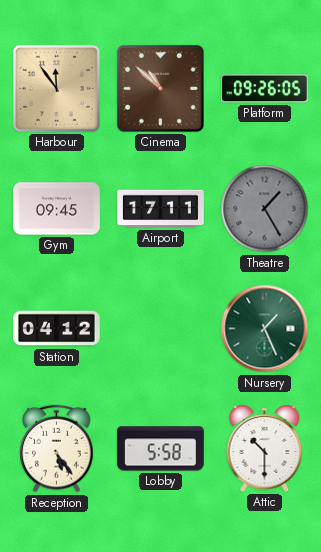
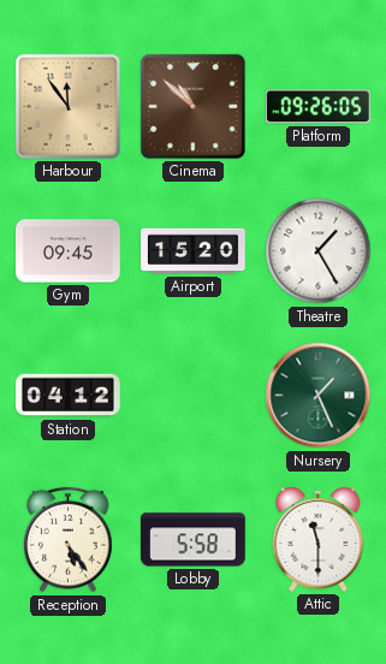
Airport: 17:11 -> 15:20
Theatre dial: grey -> white
Attic: 10:30 -> 11:30
